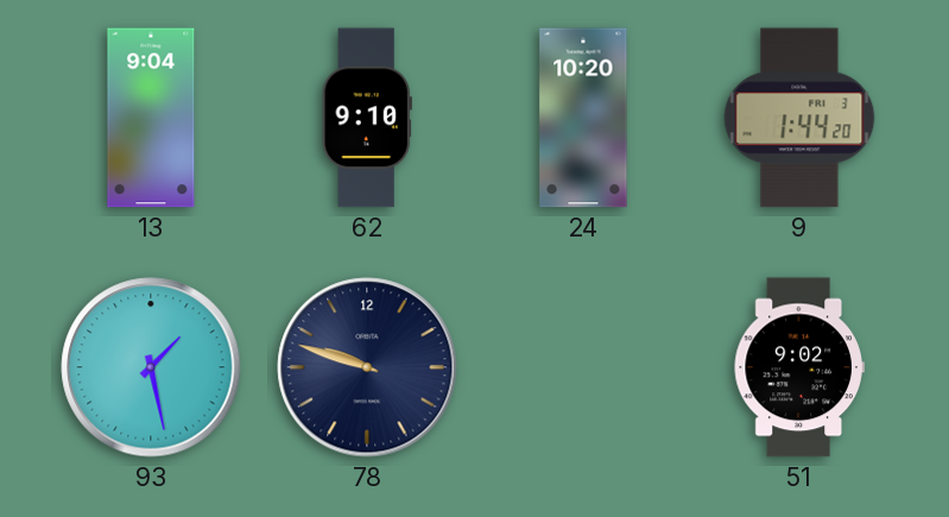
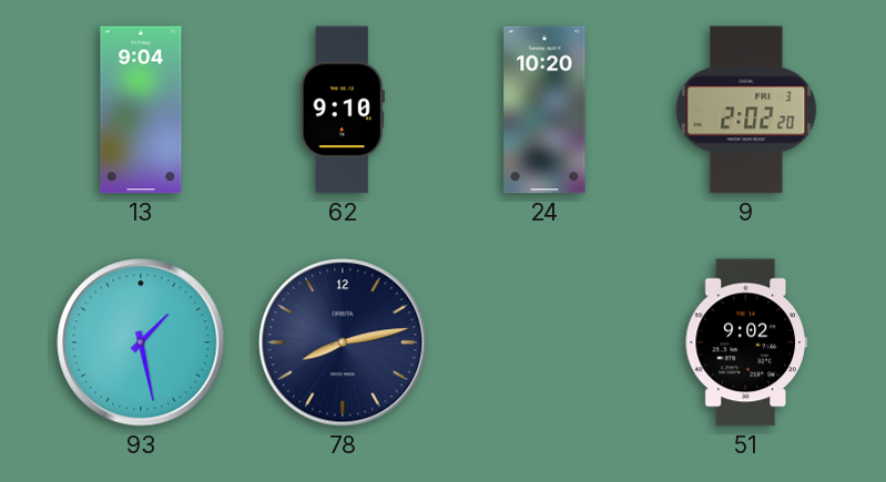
9: 1:44 -> 2:02
78: 9:48 -> 8:13
